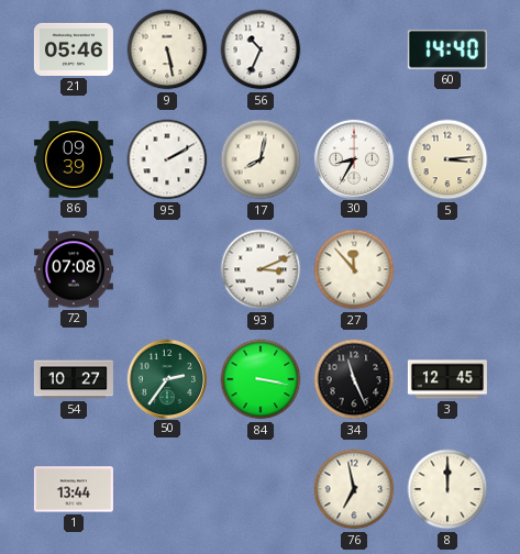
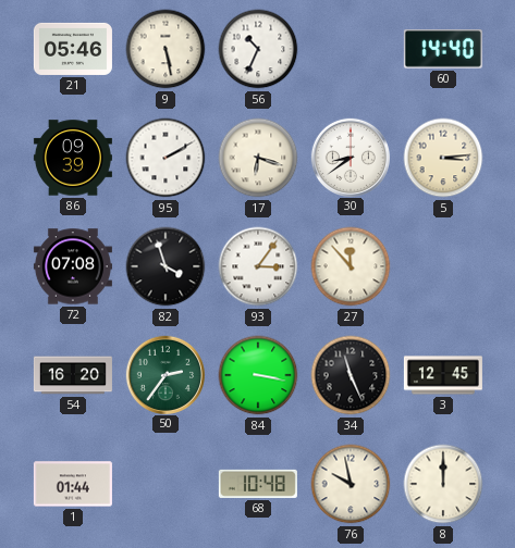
17: 8:02 -> 6:18
30: 8:35 -> 8:39
82: none -> 3:57
93: 3:11 -> 3:06
54: 10:27 -> 16:20
1: 13:44 -> 01:44
68: none -> 10:48
76: 6:58 -> 9:58
